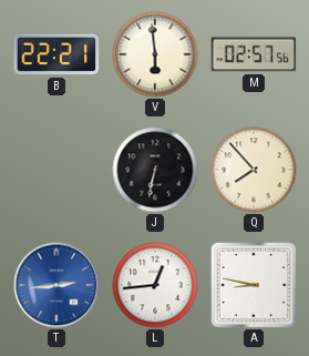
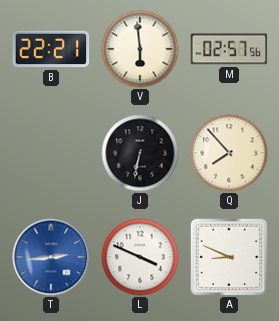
L: 12:44 -> 3:49
A: 8:47 -> 8:49
